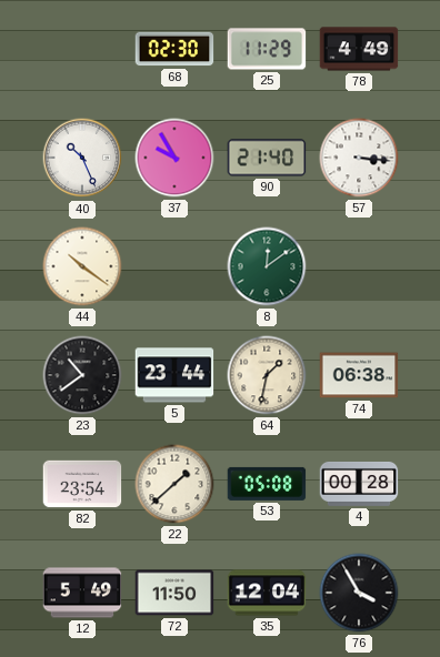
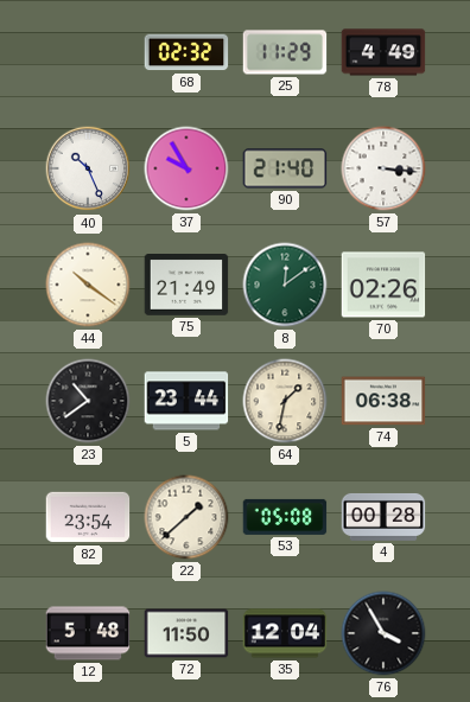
68: 02:30 -> 02:32
75: none -> 21:49
70: none -> 02:26
12: 5:49 -> 5:48
